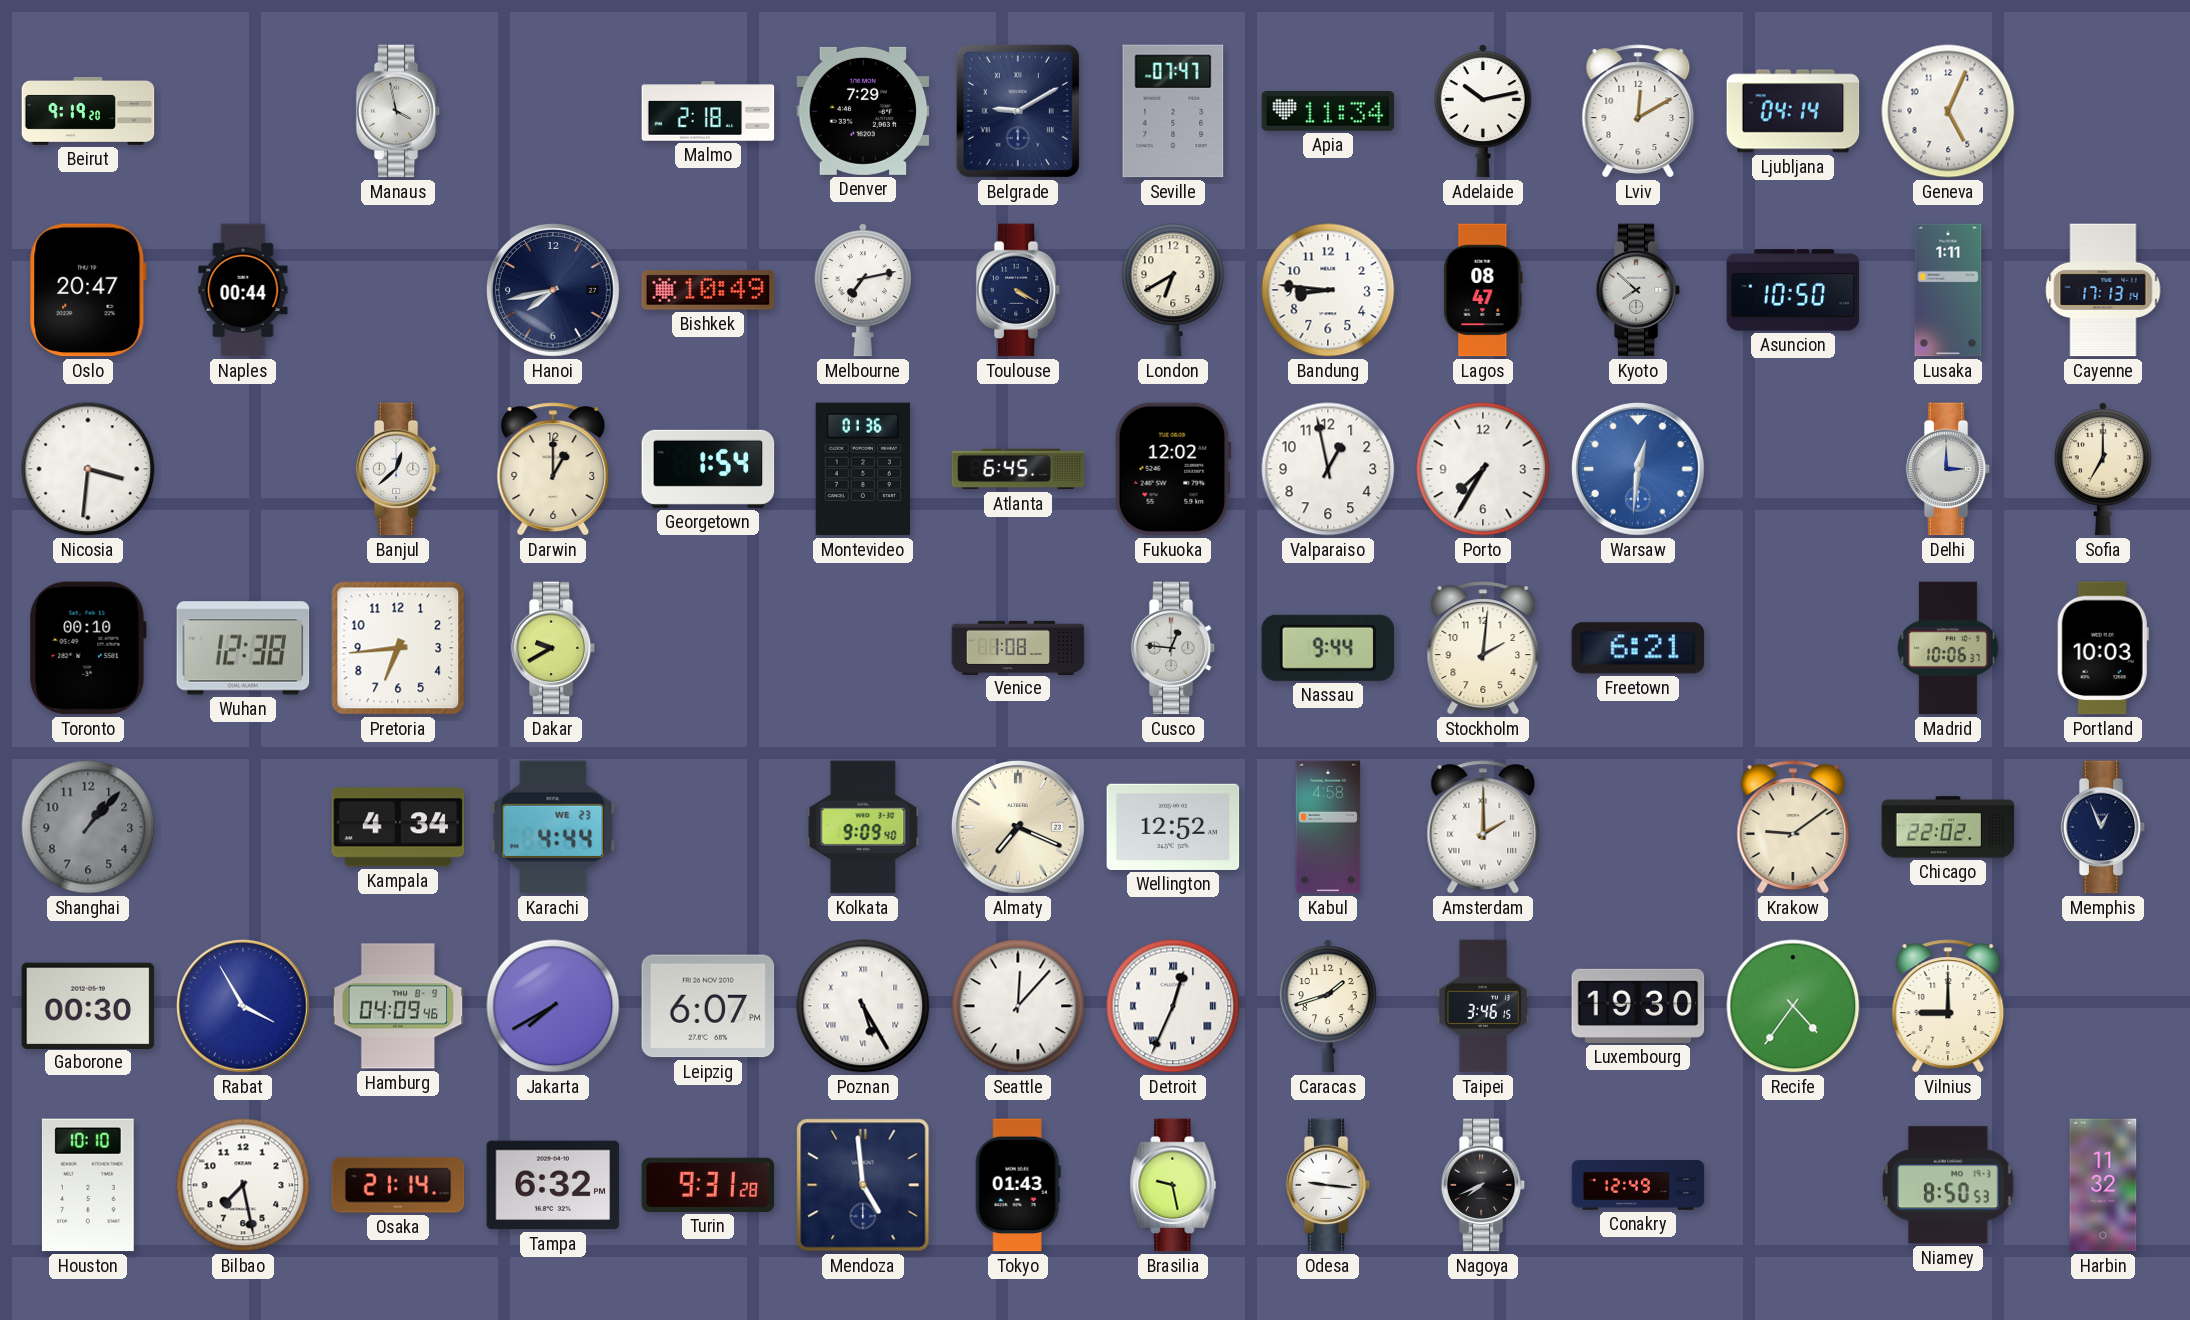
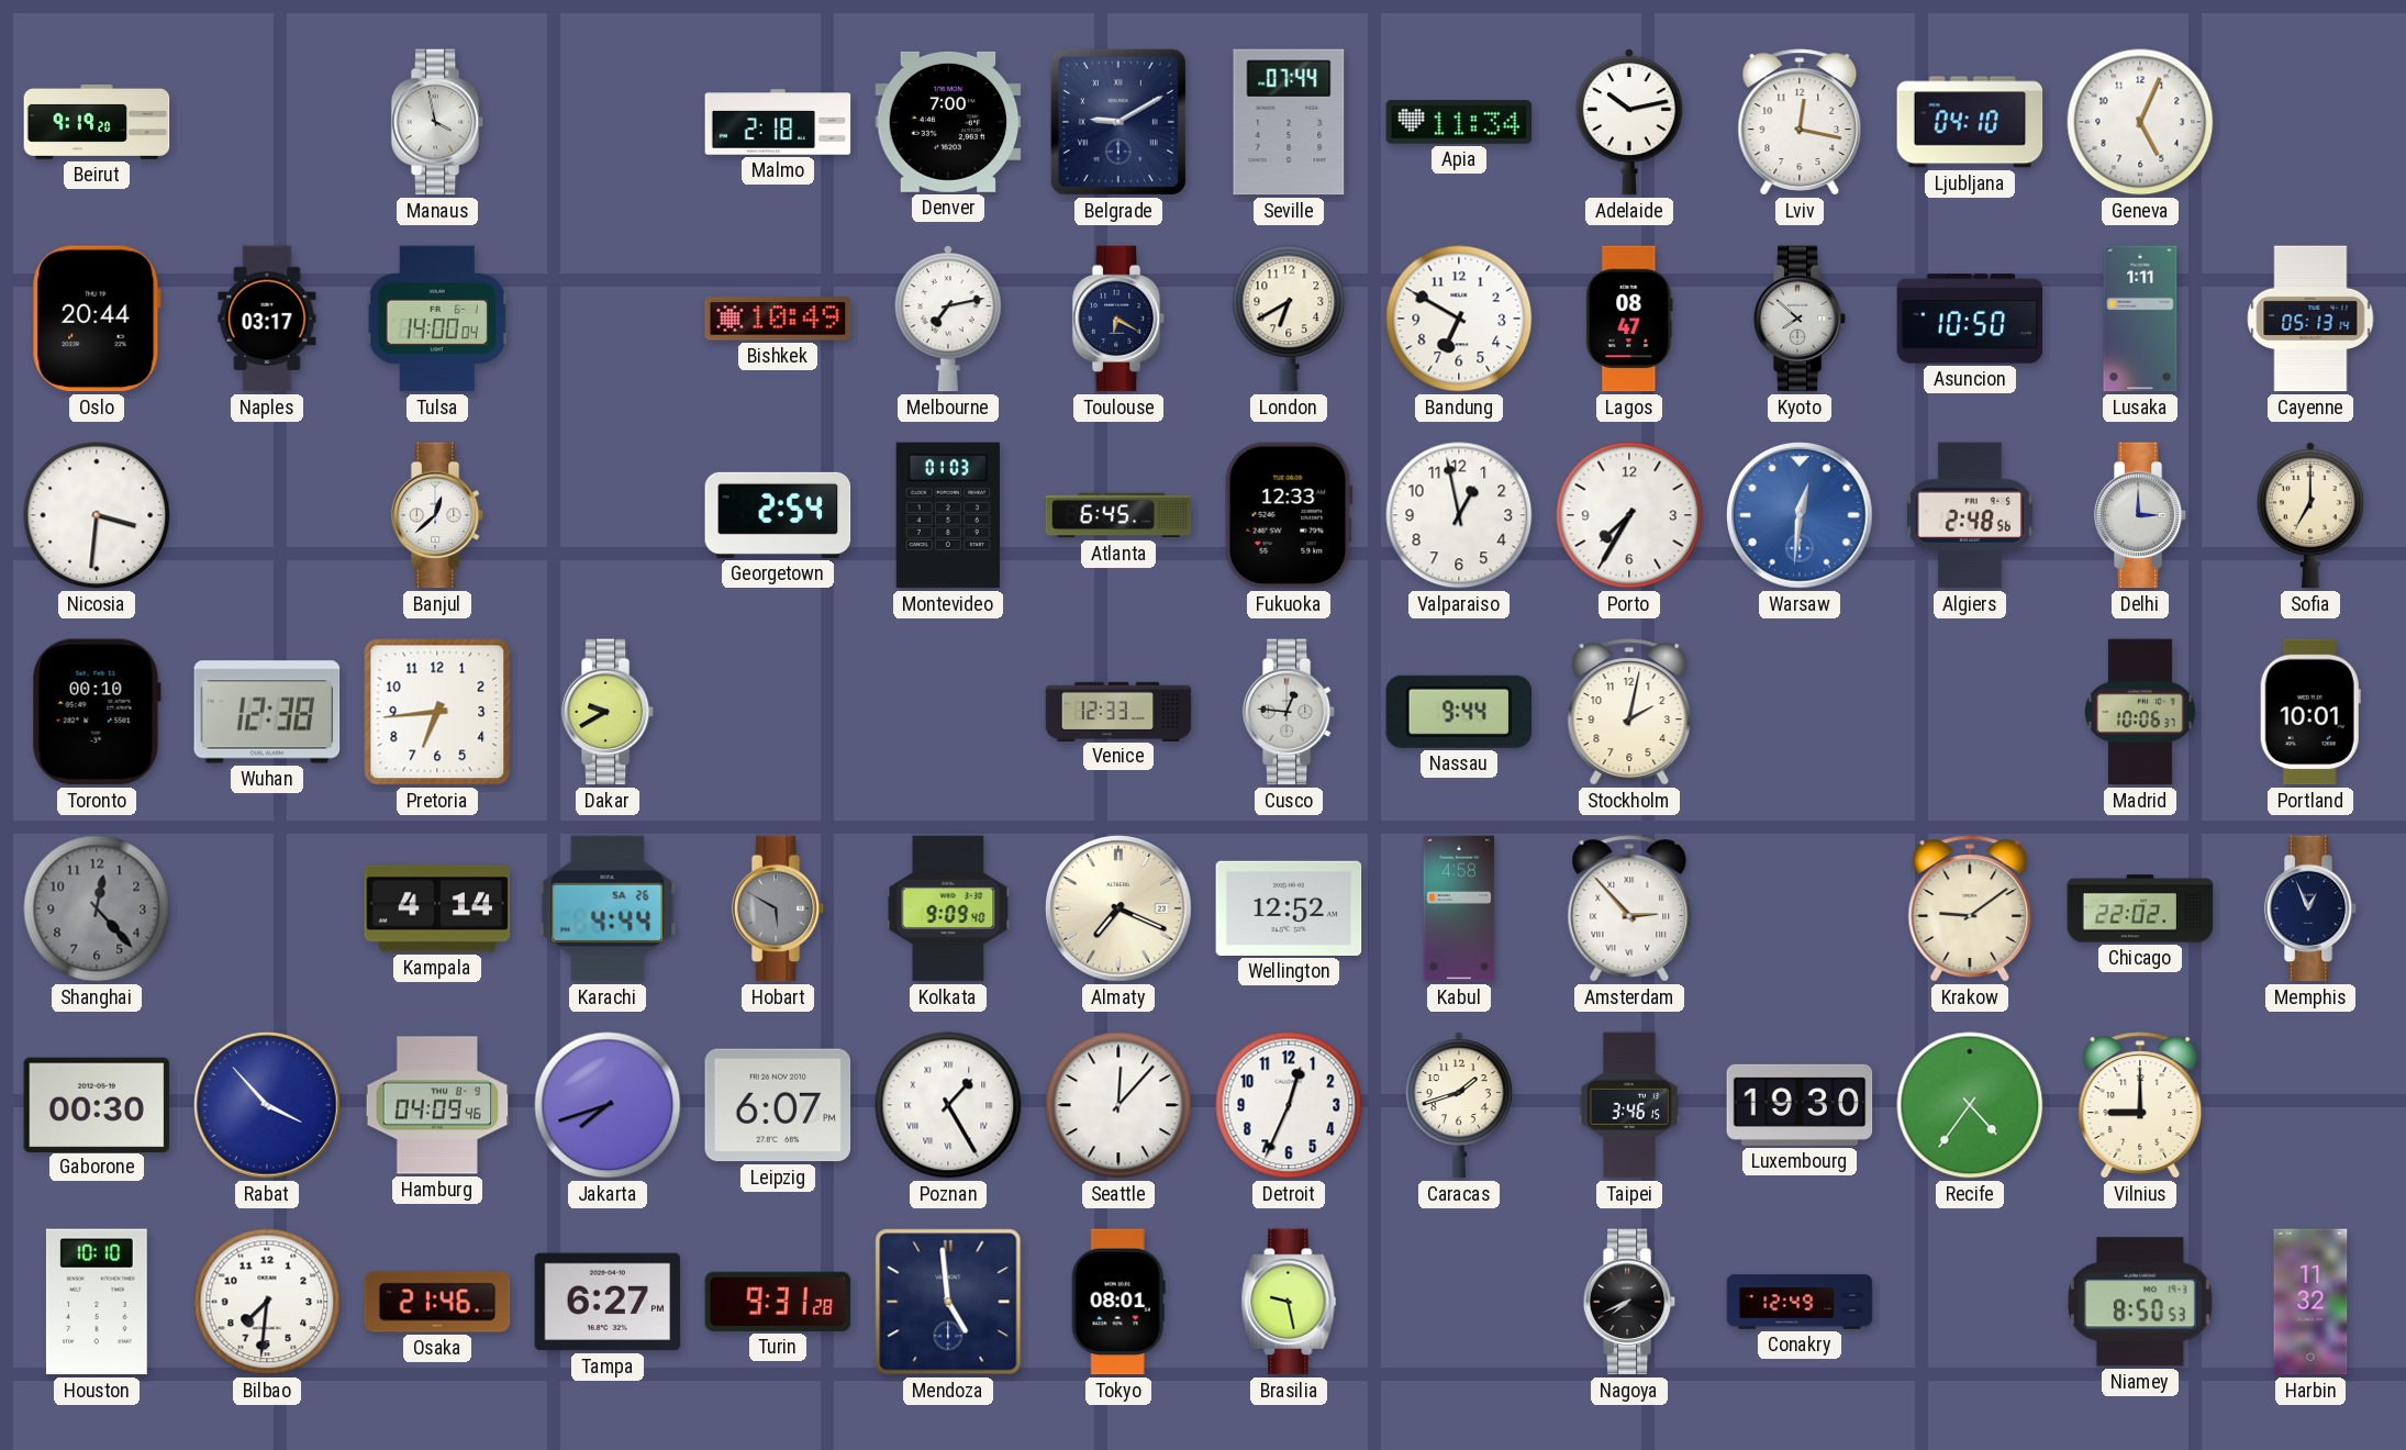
Denver: 7:29 -> 7:00
Seville: 07:47 -> 07:44
Lviv: 12:10 -> 12:17
Ljubljana: 04:14 -> 04:10
Oslo: 20:47 -> 20:44
Naples: 00:44 -> 03:17
Tulsa: none -> 14:00
Hanoi: 7:43 -> none
Toulouse: 4:20 -> 6:20
Bandung: 8:46 -> 6:50
Cayenne: 17:13 -> 05:13
Darwin: 1:00 -> none
Georgetown: 1:54 -> 2:54
Montevideo: 01:36 -> 01:03
Fukuoka: 12:02 -> 12:33
Algiers: none -> 2:48
Venice: 1:08 -> 12:33
Stockholm: 2:01 -> 2:02
Freetown: 6:21 -> none
Portland: 10:03 -> 10:01
Shanghai: 1:07 -> 12:23
Kampala: 4:34 -> 4:14
Karachi date: WE 23 -> SA 26
Hobart: none -> 5:50
Amsterdam: 2:00 -> 2:53
Rabat: 3:55 -> 3:53
Jakarta: 7:40 -> 7:42
Poznan: 5:25 -> 1:25
Detroit numerals: Roman -> Arabic
Bilbao: 7:28 -> 7:31
Osaka: 21:14 -> 21:46
Tampa: 6:32 -> 6:27
Tokyo: 01:43 -> 08:01
Odesa: 9:16 -> none
